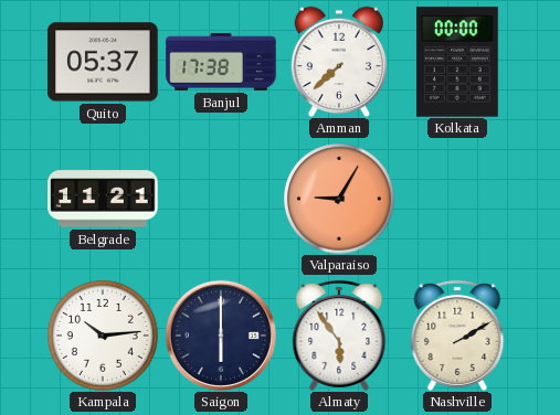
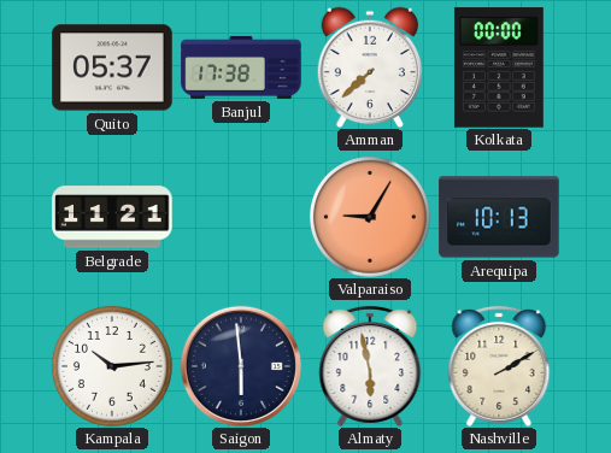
Arequipa: none -> 10:13
Saigon: 6:00 -> 5:59
Almaty: 5:54 -> 5:58
